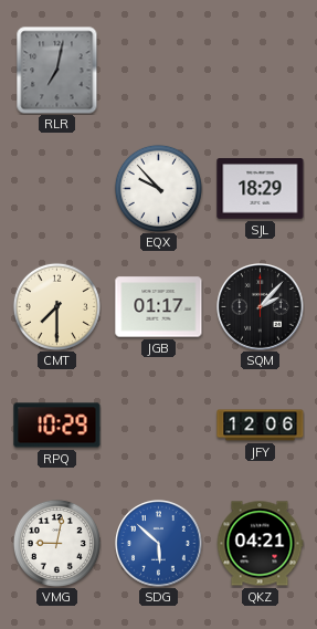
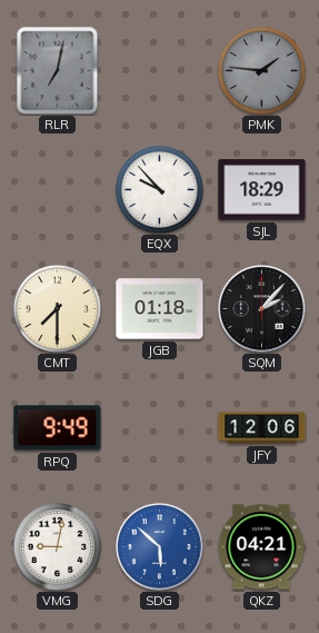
PMK: none -> 1:46
JGB: 01:17 -> 01:18
RPQ: 10:29 -> 9:49
